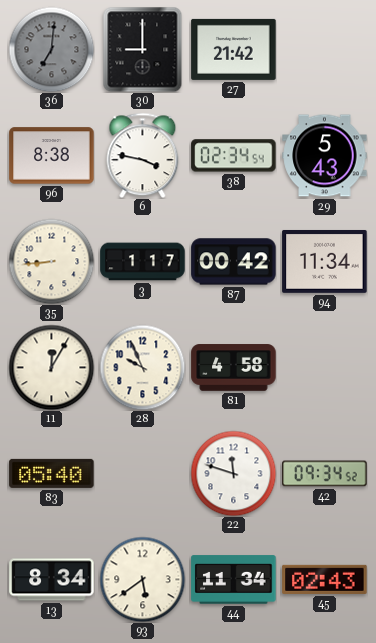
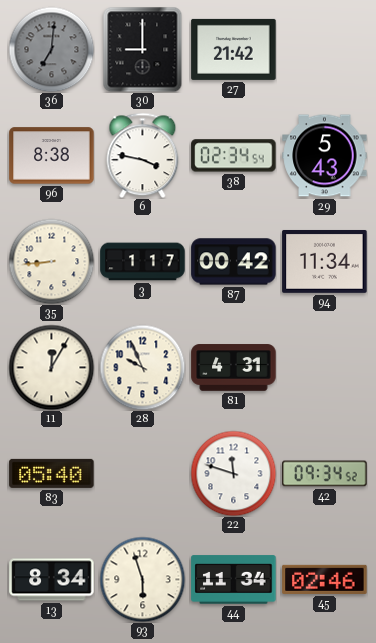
81: 4:58 -> 4:31
93: 5:39 -> 5:57
45: 02:43 -> 02:46
